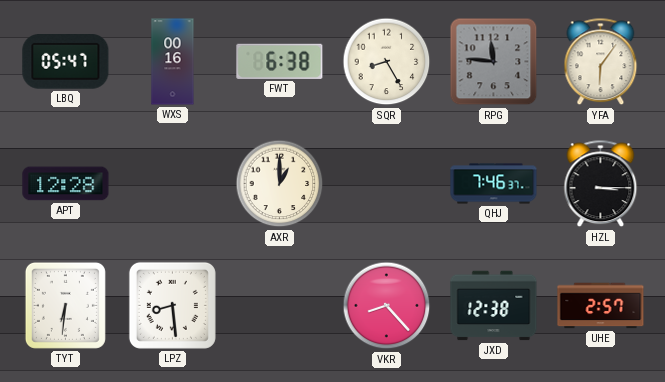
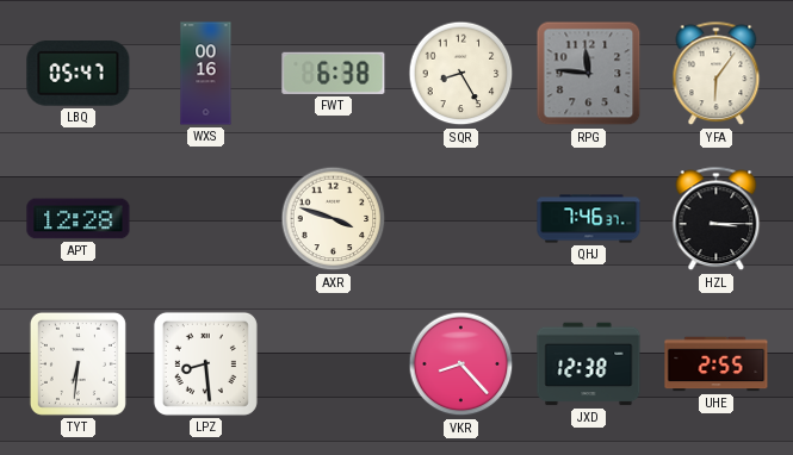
AXR: 1:00 -> 3:48
UHE: 2:57 -> 2:55
